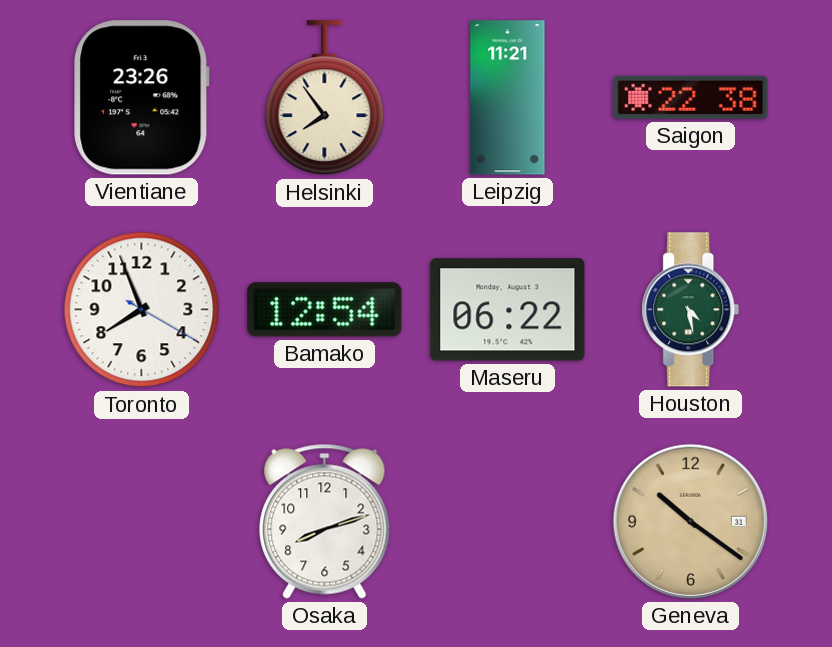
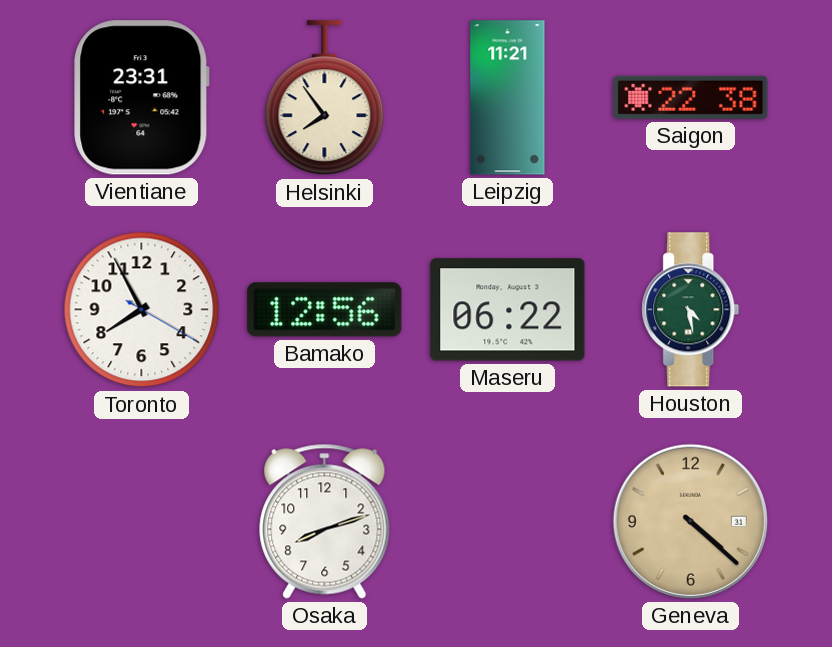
Vientiane: 23:26 -> 23:31
Toronto: 7:56 -> 7:55
Bamako: 12:54 -> 12:56
Geneva: 10:21 -> 4:22
